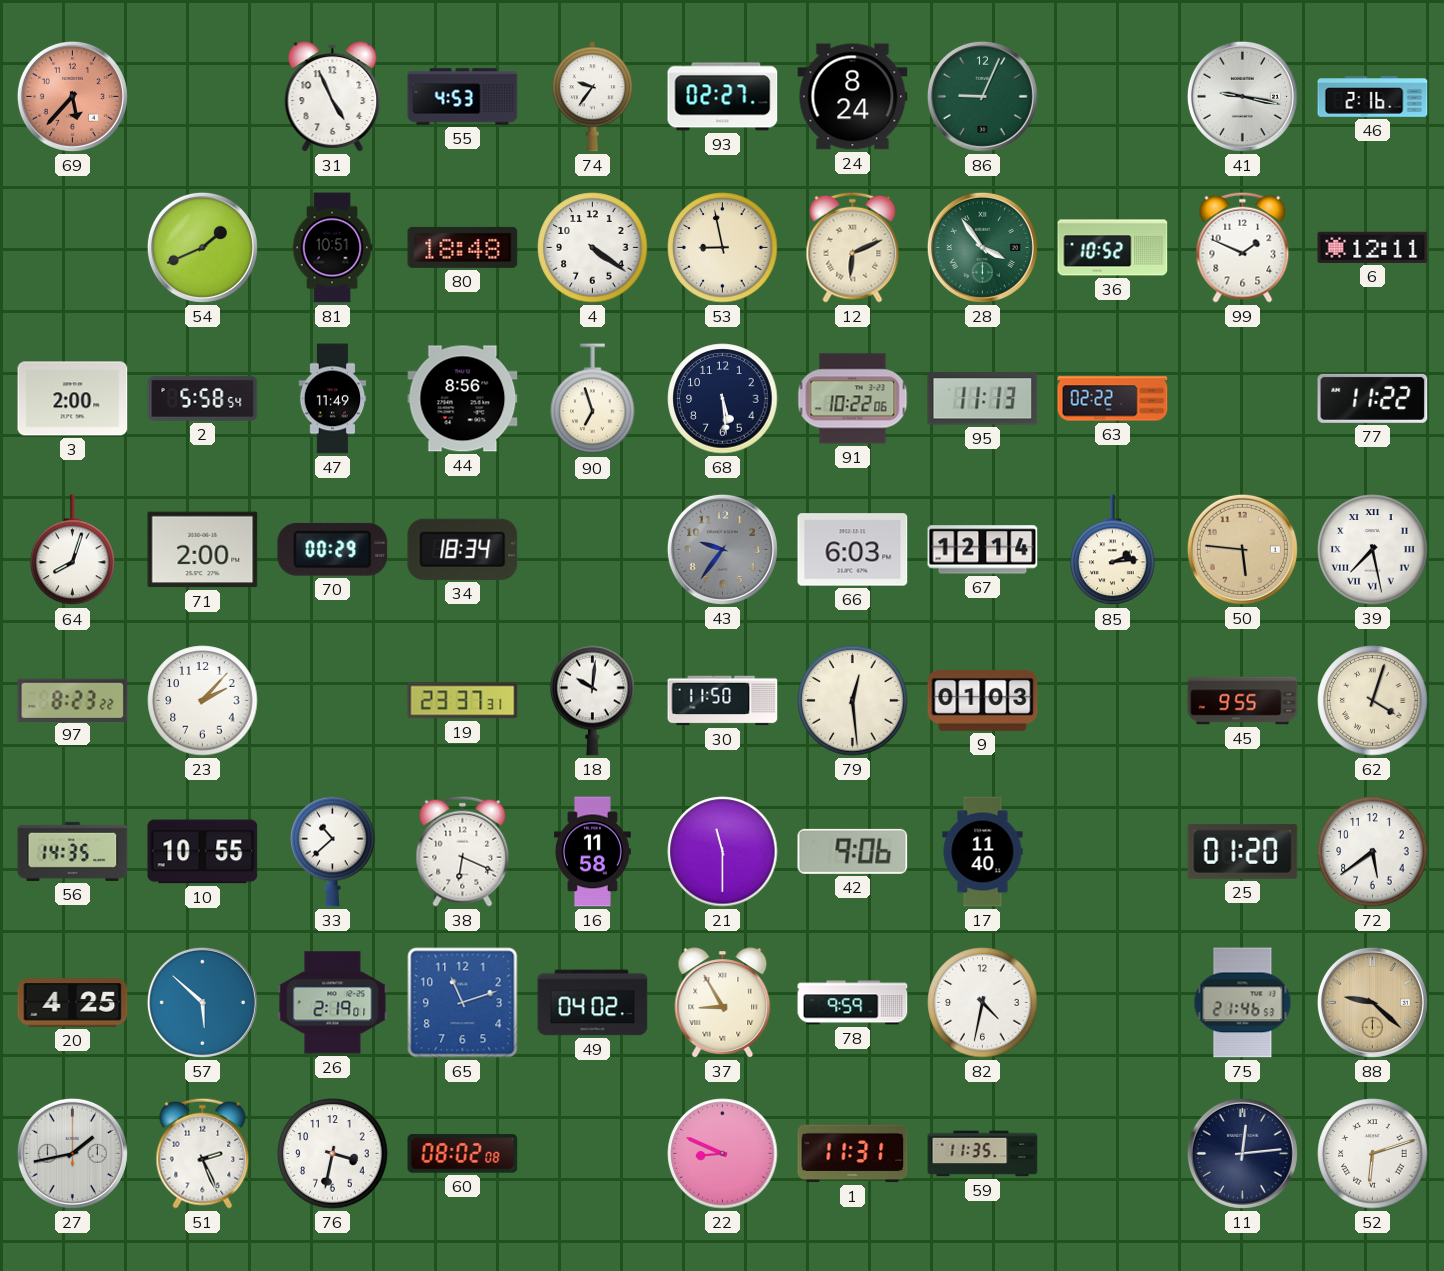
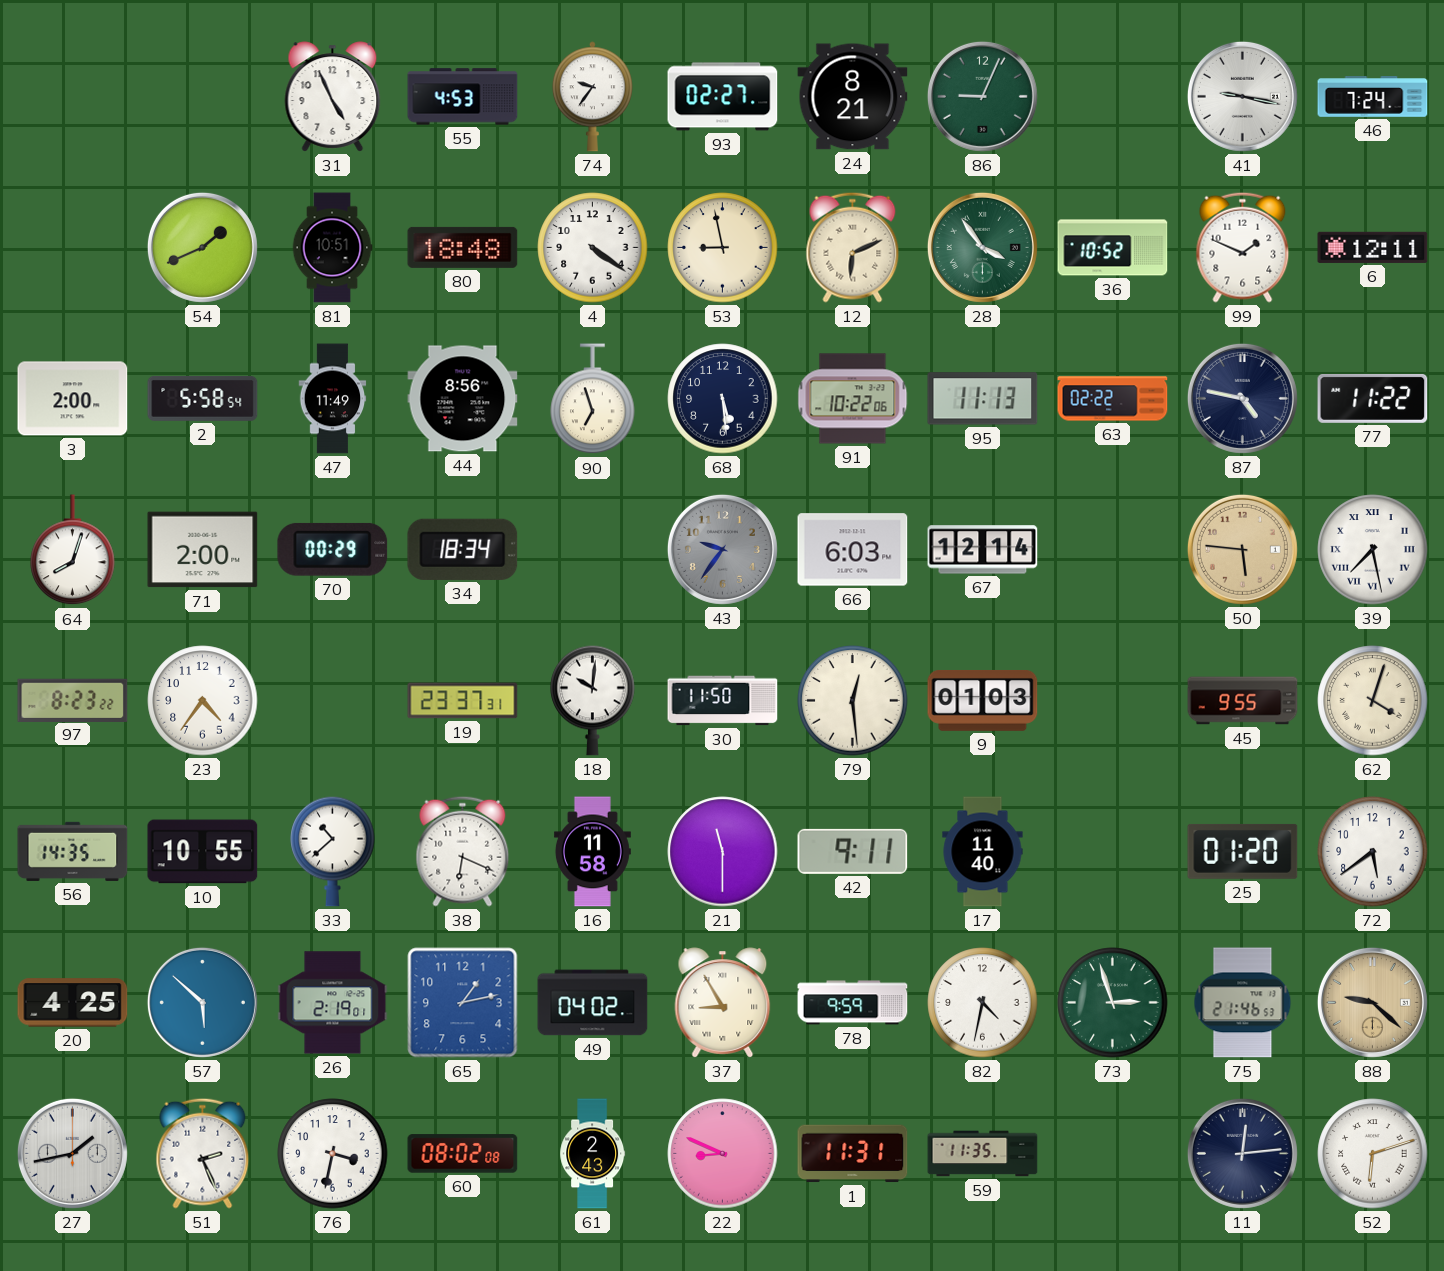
69: 5:37 -> none
24: 8:24 -> 8:21
46: 2:16 -> 7:24
87: none -> 4:47
85: 2:14 -> none
23: 2:07 -> 4:36
42: 9:06 -> 9:11
65: 11:12 -> 1:13
73: none -> 2:57
61: none -> 2:43
